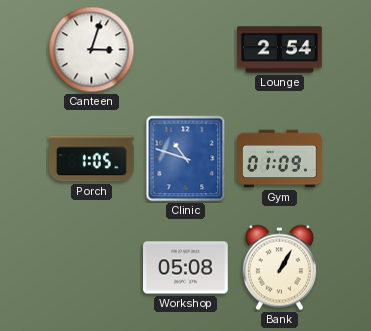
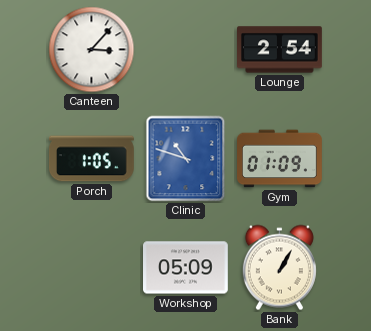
Canteen: 3:03 -> 3:07
Workshop: 05:08 -> 05:09
